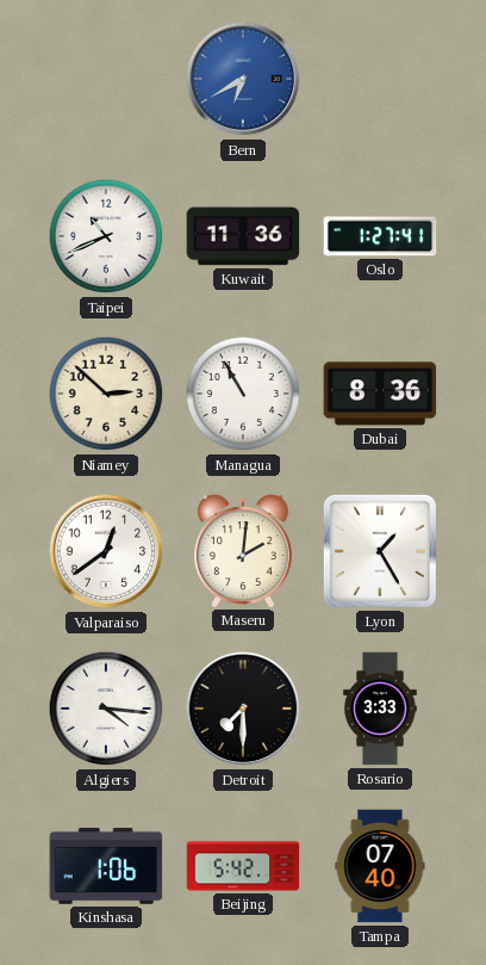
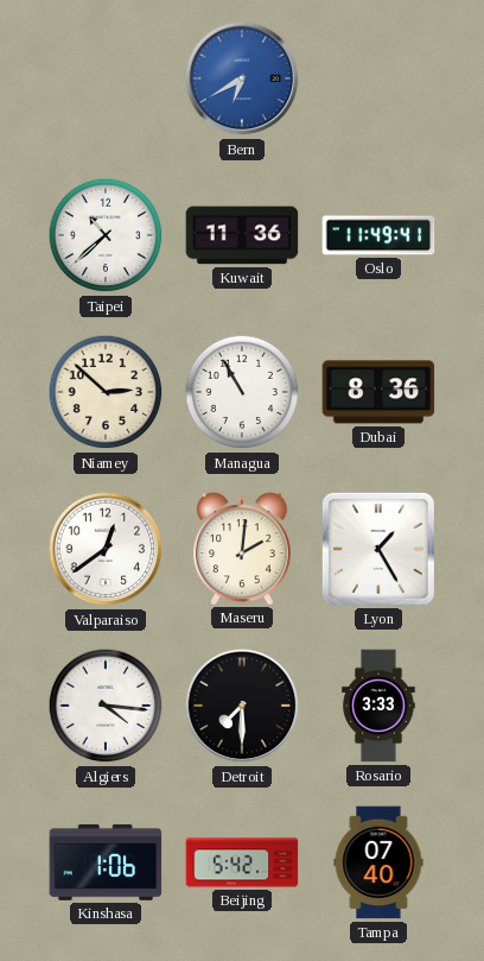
Taipei: 10:41 -> 10:38
Oslo: 1:27 -> 11:49
